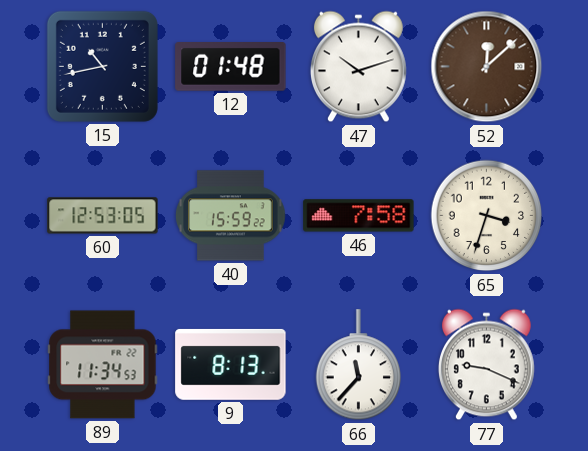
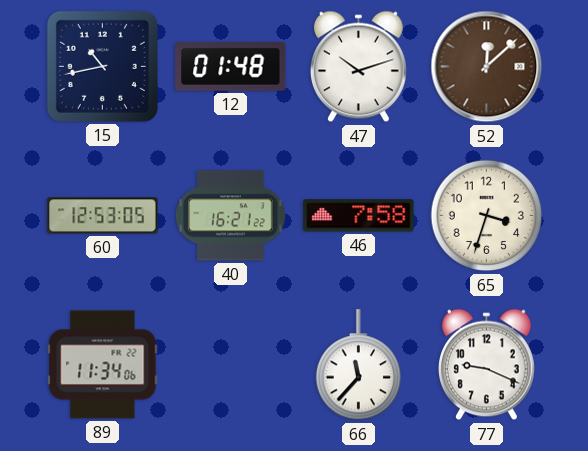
40: 15:59 -> 16:21
89: 11:34:53 -> 11:34:06
9: 8:13 -> none
